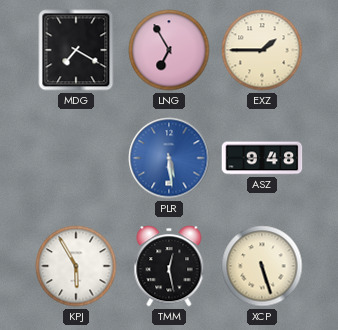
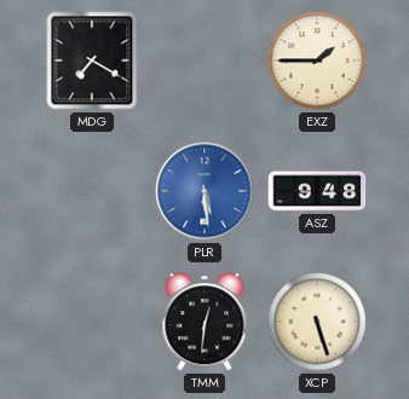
LNG: 6:55 -> none
KPJ: 5:55 -> none
TMM: 12:28 -> 12:31
